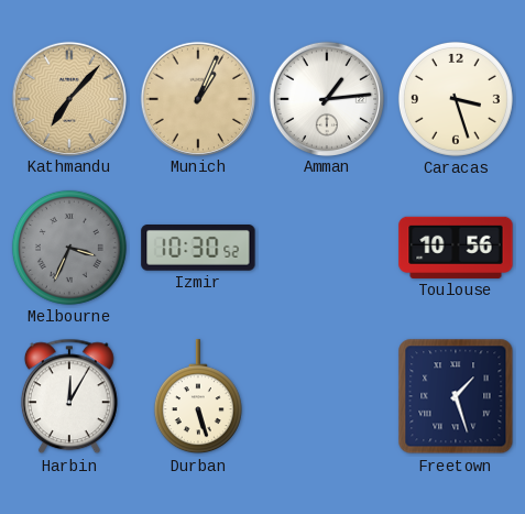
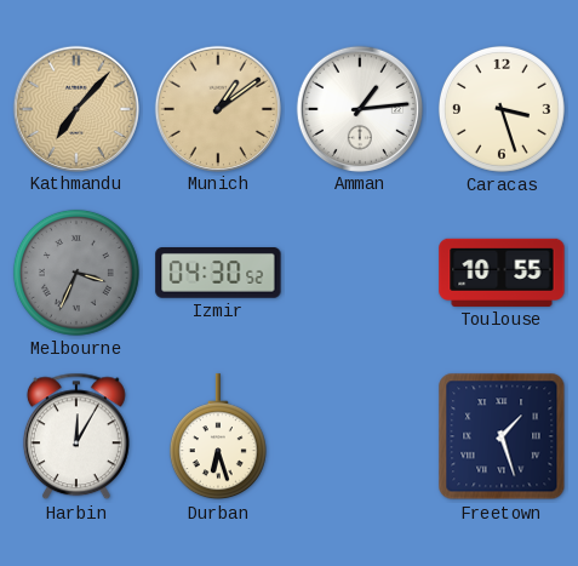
Munich: 1:04 -> 1:09
Izmir: 10:30 -> 04:30
Toulouse: 10:56 -> 10:55
Durban: 5:27 -> 6:27
